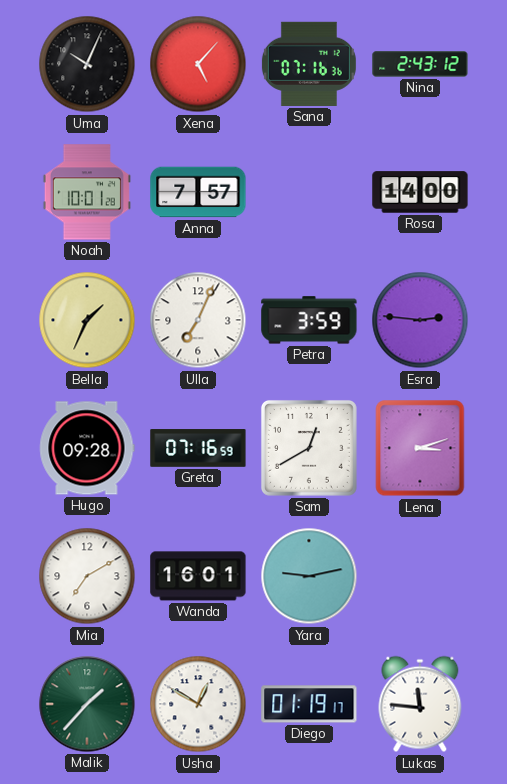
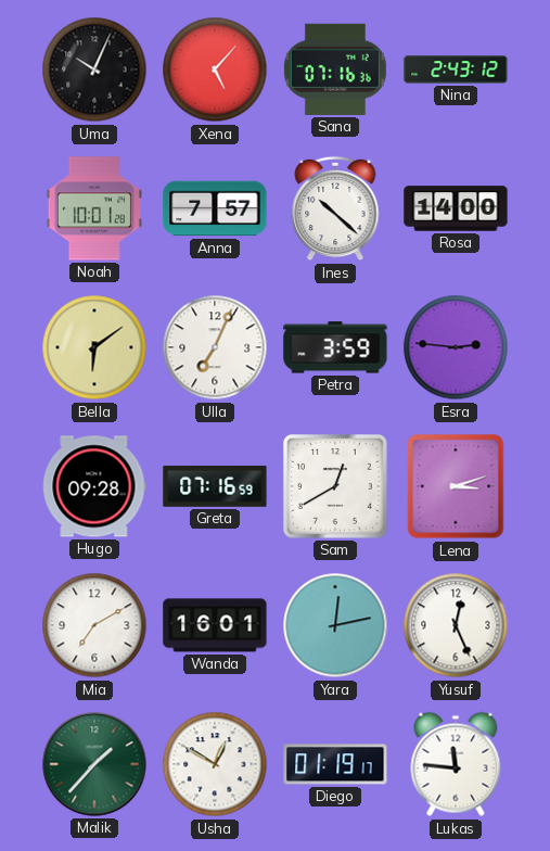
Ines: none -> 10:22
Bella: 1:34 -> 6:09
Yara: 9:13 -> 12:13
Yusuf: none -> 12:26
